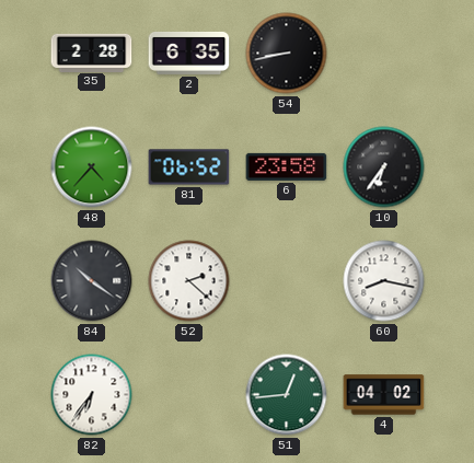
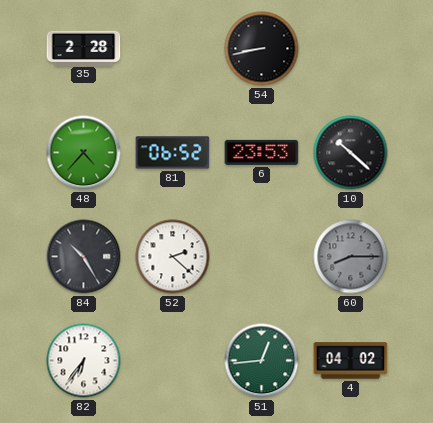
2: 6:35 -> none
6: 23:58 -> 23:53
10: 6:36 -> 10:22
84: 10:21 -> 10:25
60: 8:17 -> 8:15
60 dial: white -> grey
